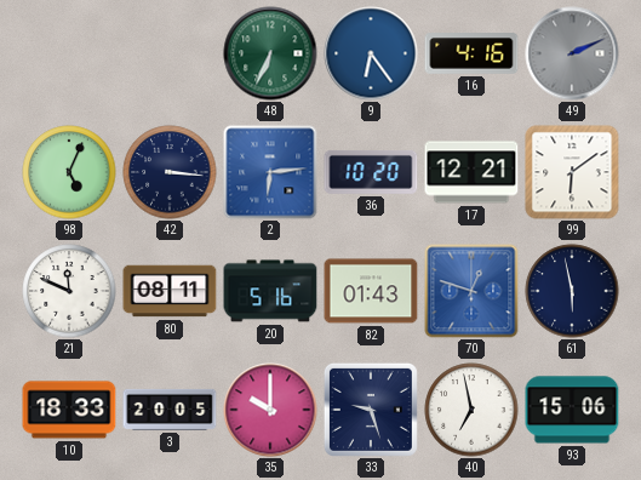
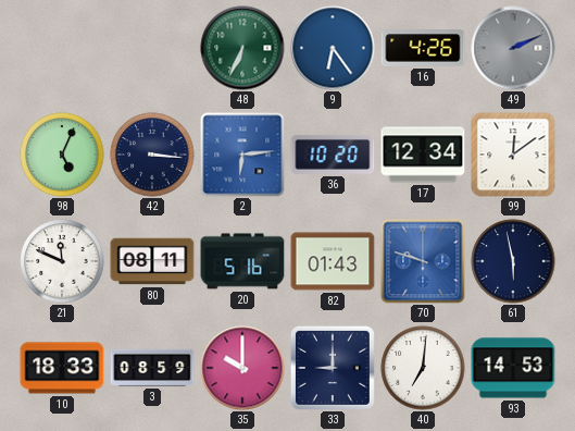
16: 4:16 -> 4:26
17: 12:21 -> 12:34
99: 6:09 -> 12:09
70: 12:48 -> 9:48
3: 20:05 -> 08:59
33: 9:27 -> 9:00
40: 6:58 -> 7:01
93: 15:06 -> 14:53
